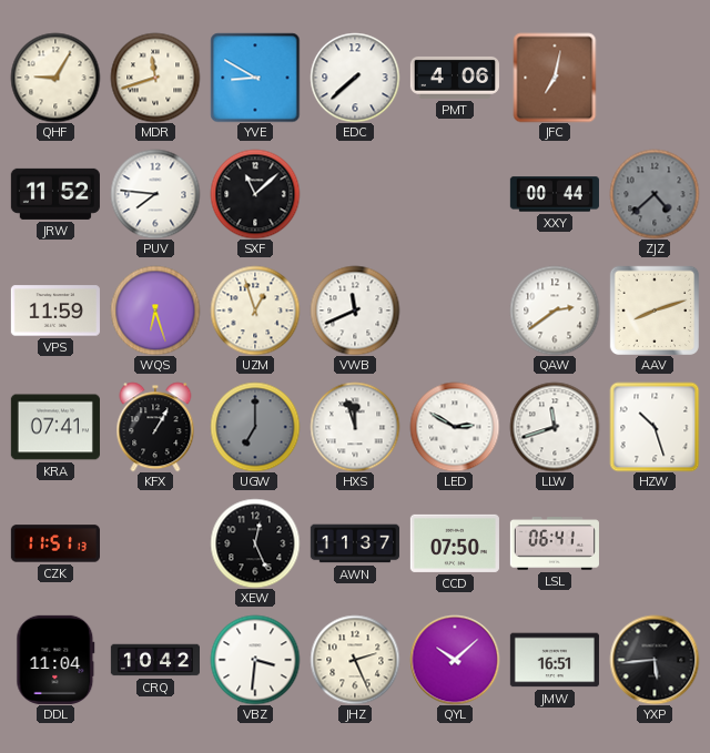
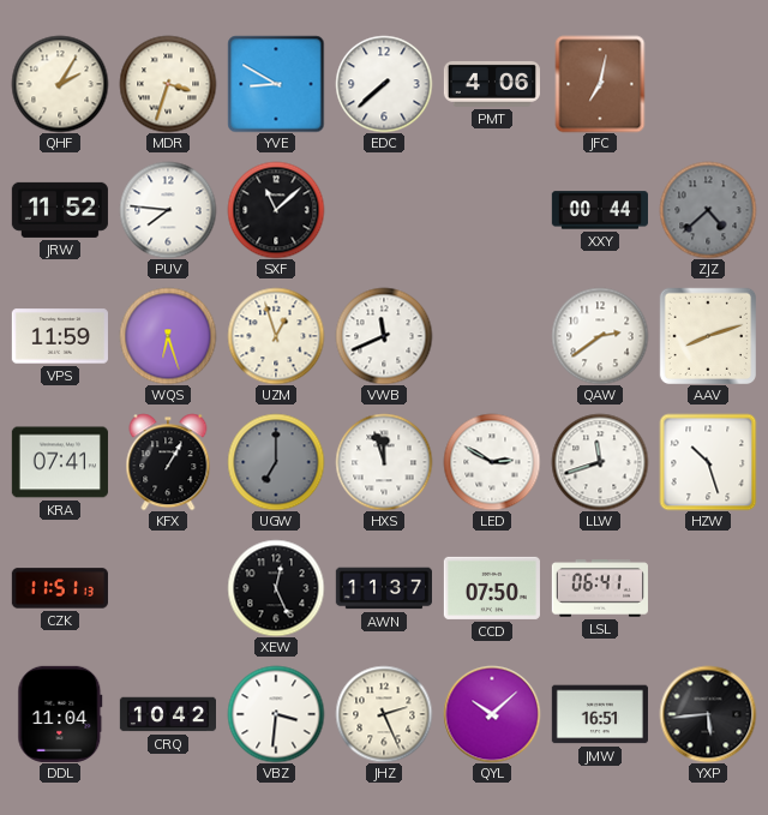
QHF: 9:05 -> 2:05
MDR: 11:42 -> 3:33
